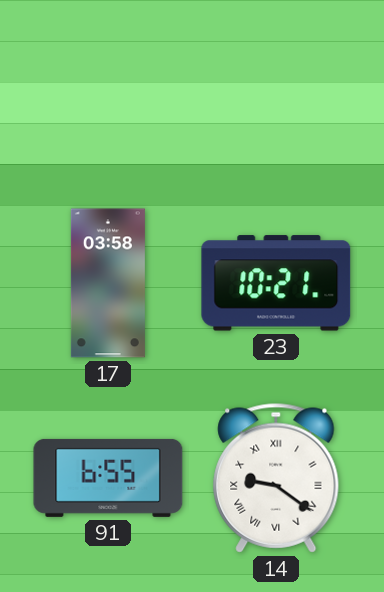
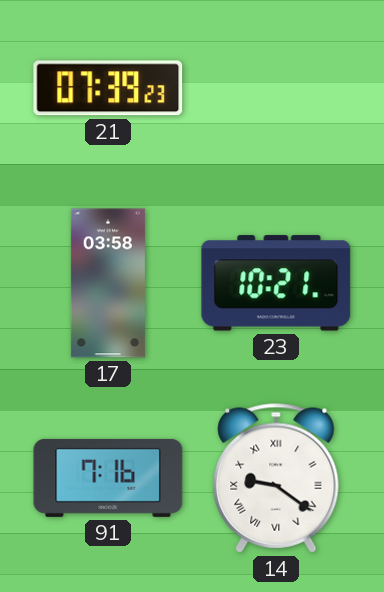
21: none -> 07:39
91: 6:55 -> 7:16
